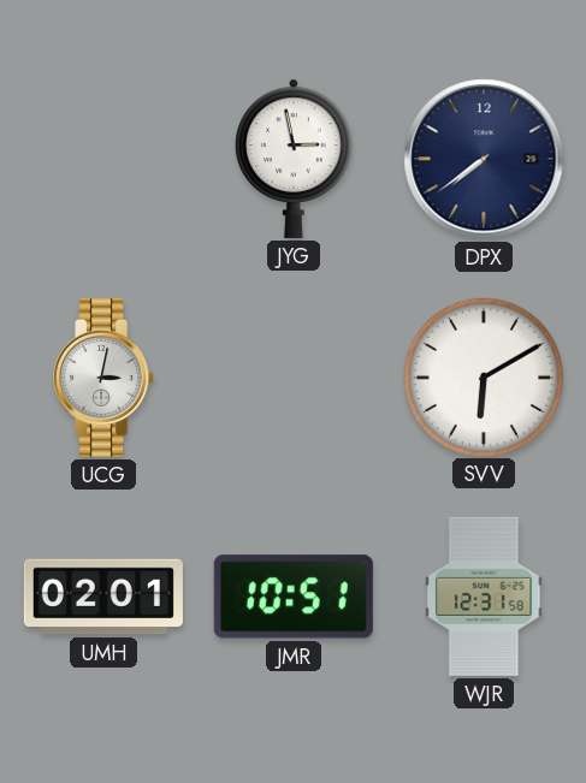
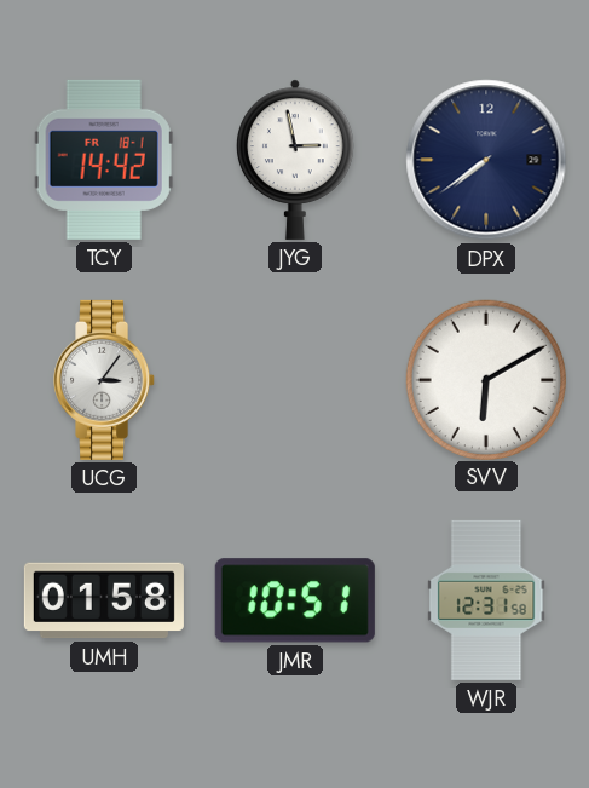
TCY: none -> 14:42
UCG: 3:02 -> 3:06
UMH: 02:01 -> 01:58
